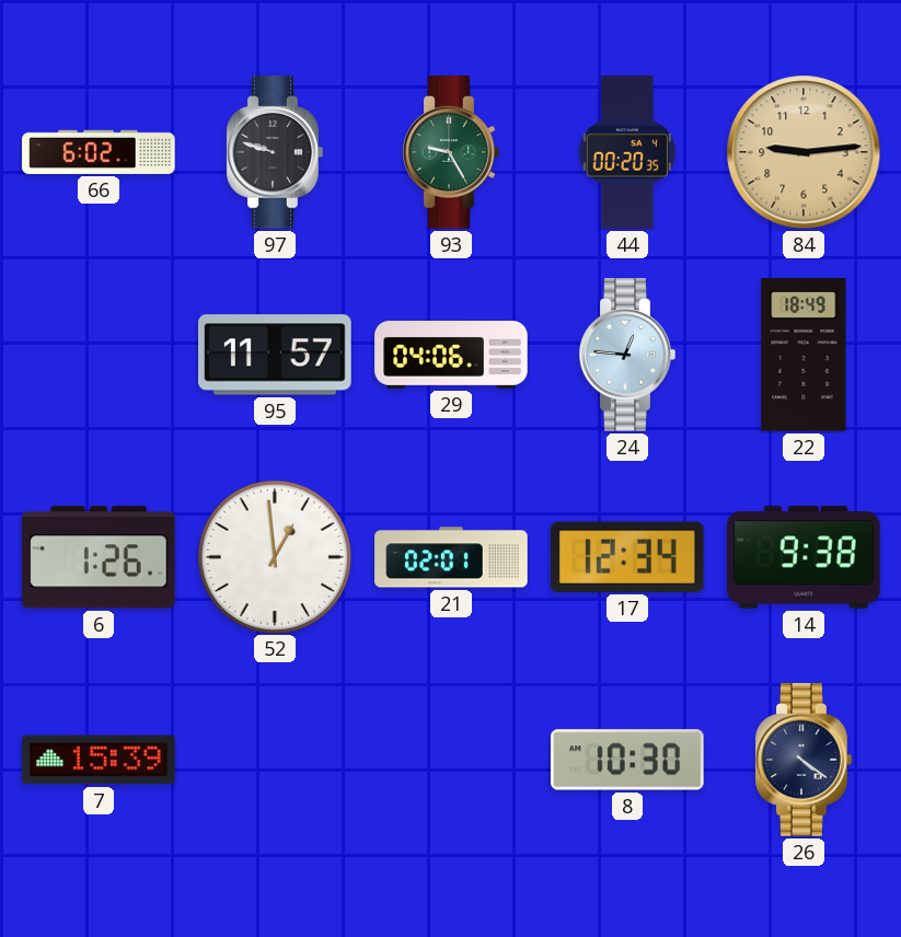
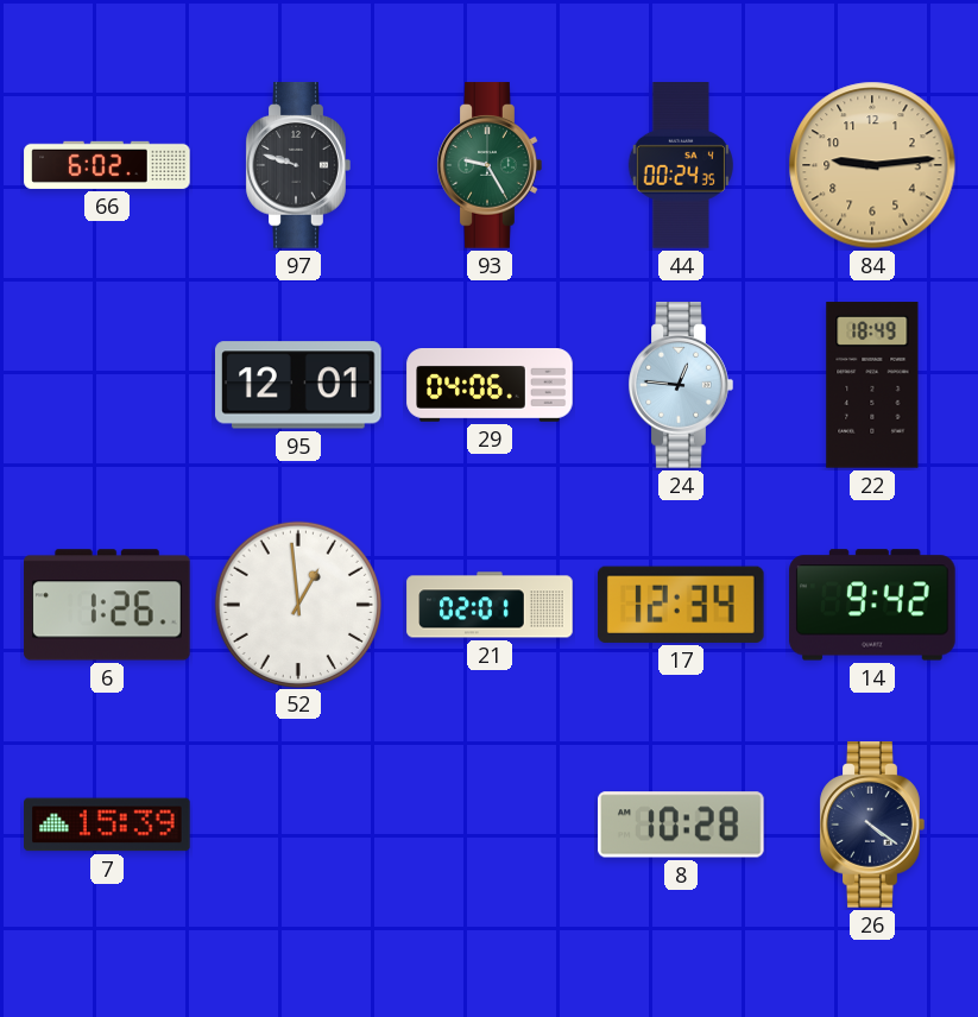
44: 00:20 -> 00:24
95: 11:57 -> 12:01
14: 9:38 -> 9:42
8: 10:30 -> 10:28
